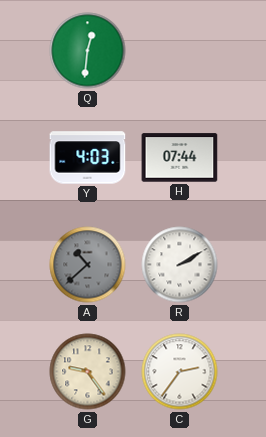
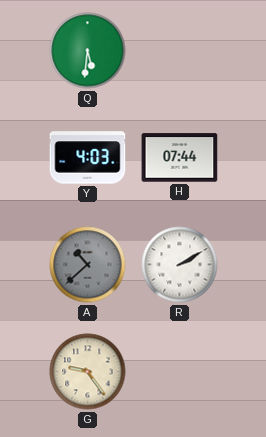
Q: 12:31 -> 5:31
C: 2:36 -> none
